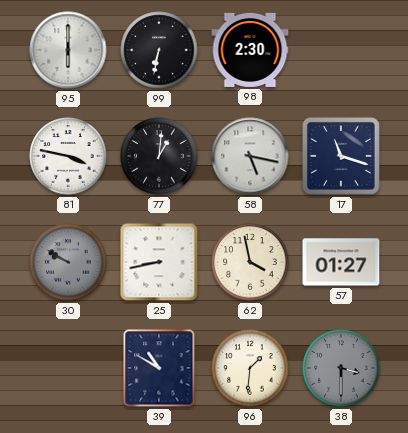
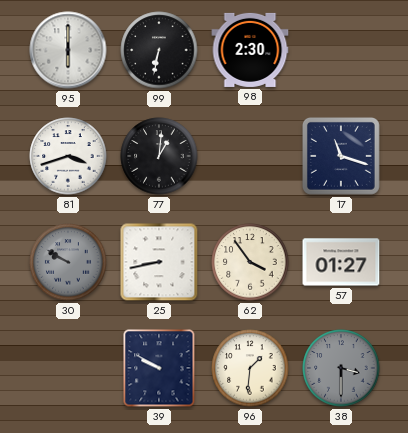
81: 3:47 -> 3:42
58: 5:17 -> none
62: 3:58 -> 3:54
39: 10:50 -> 9:50
